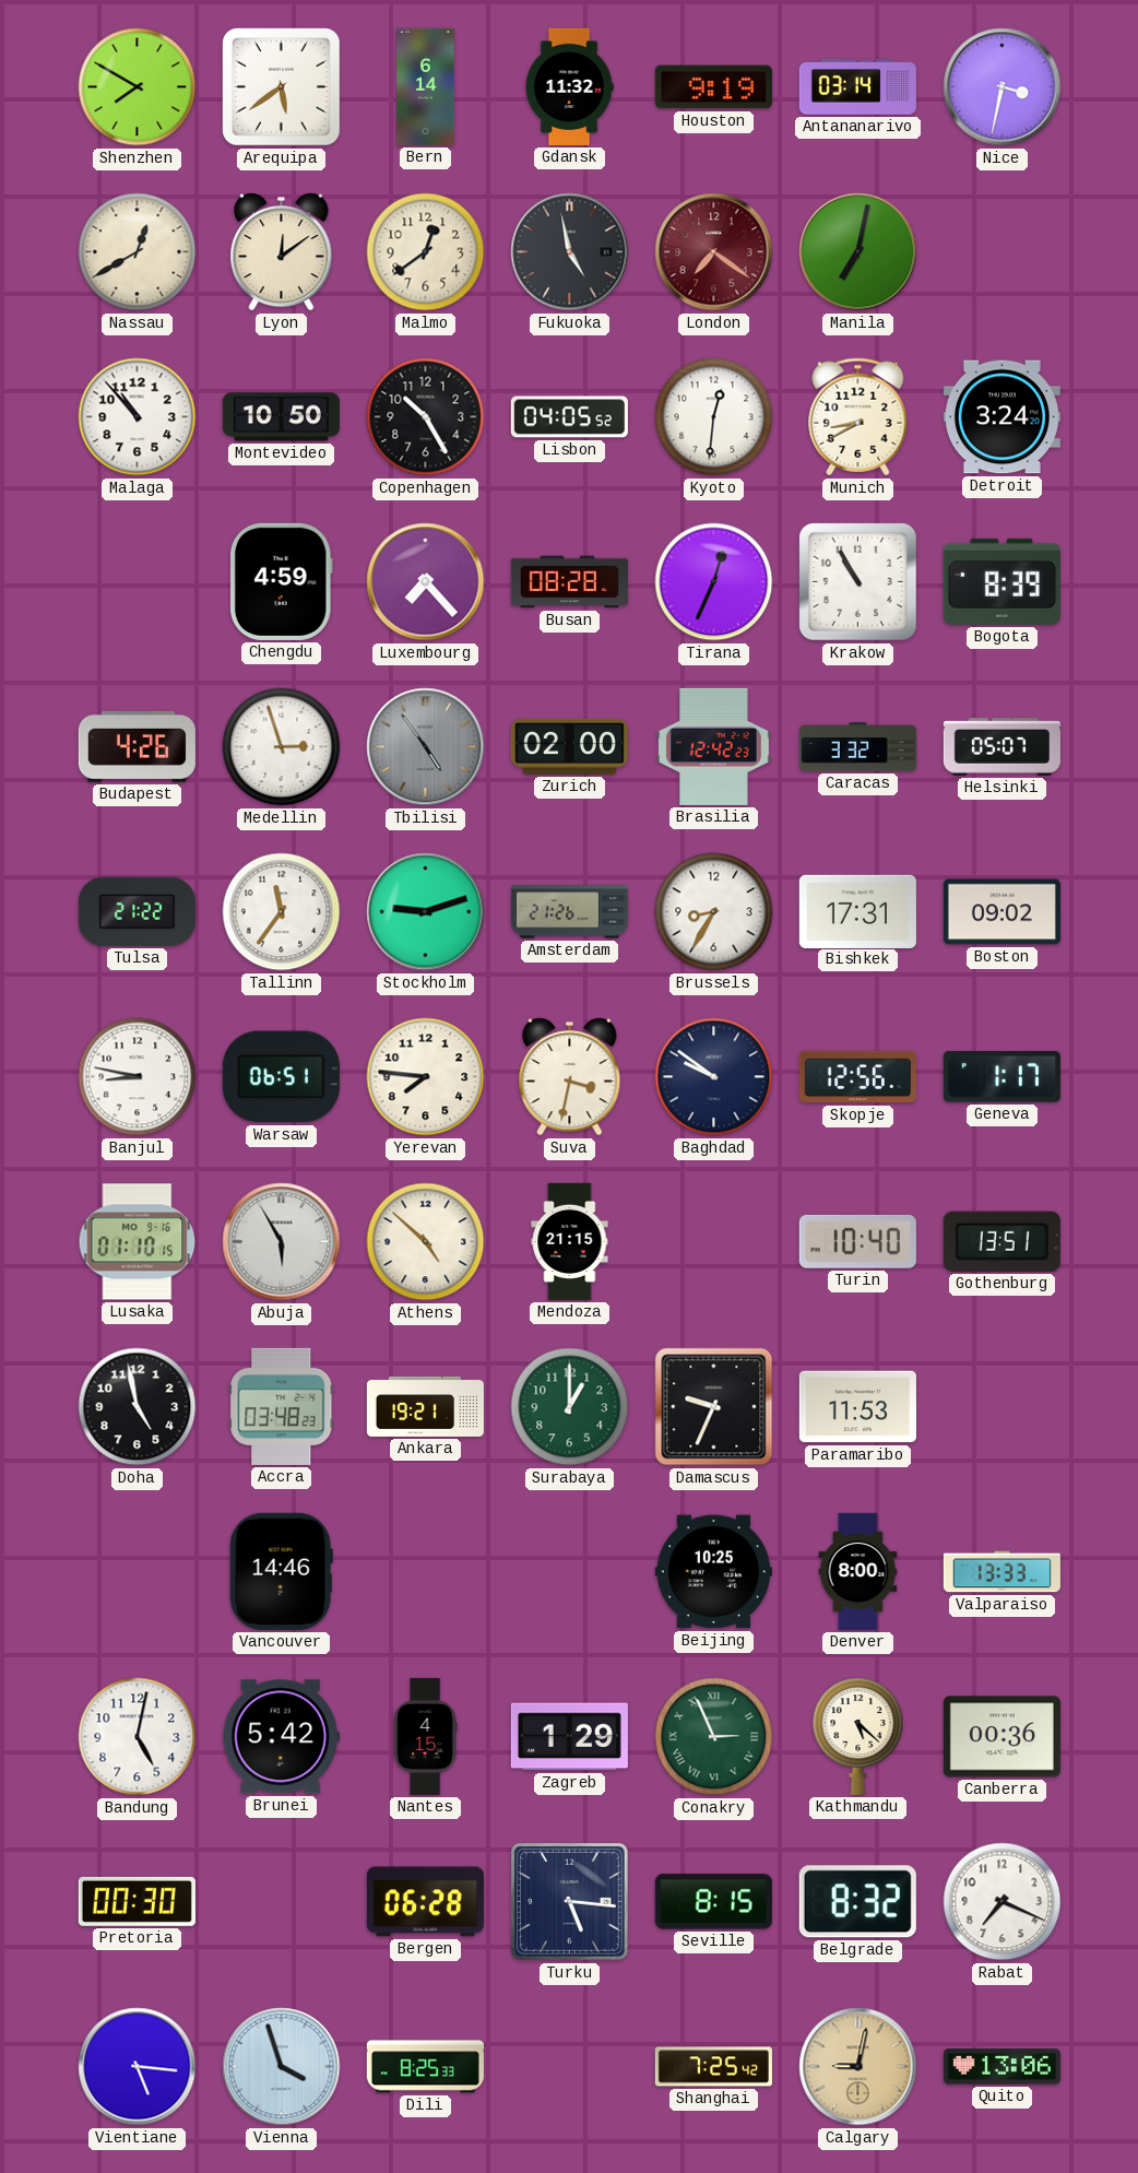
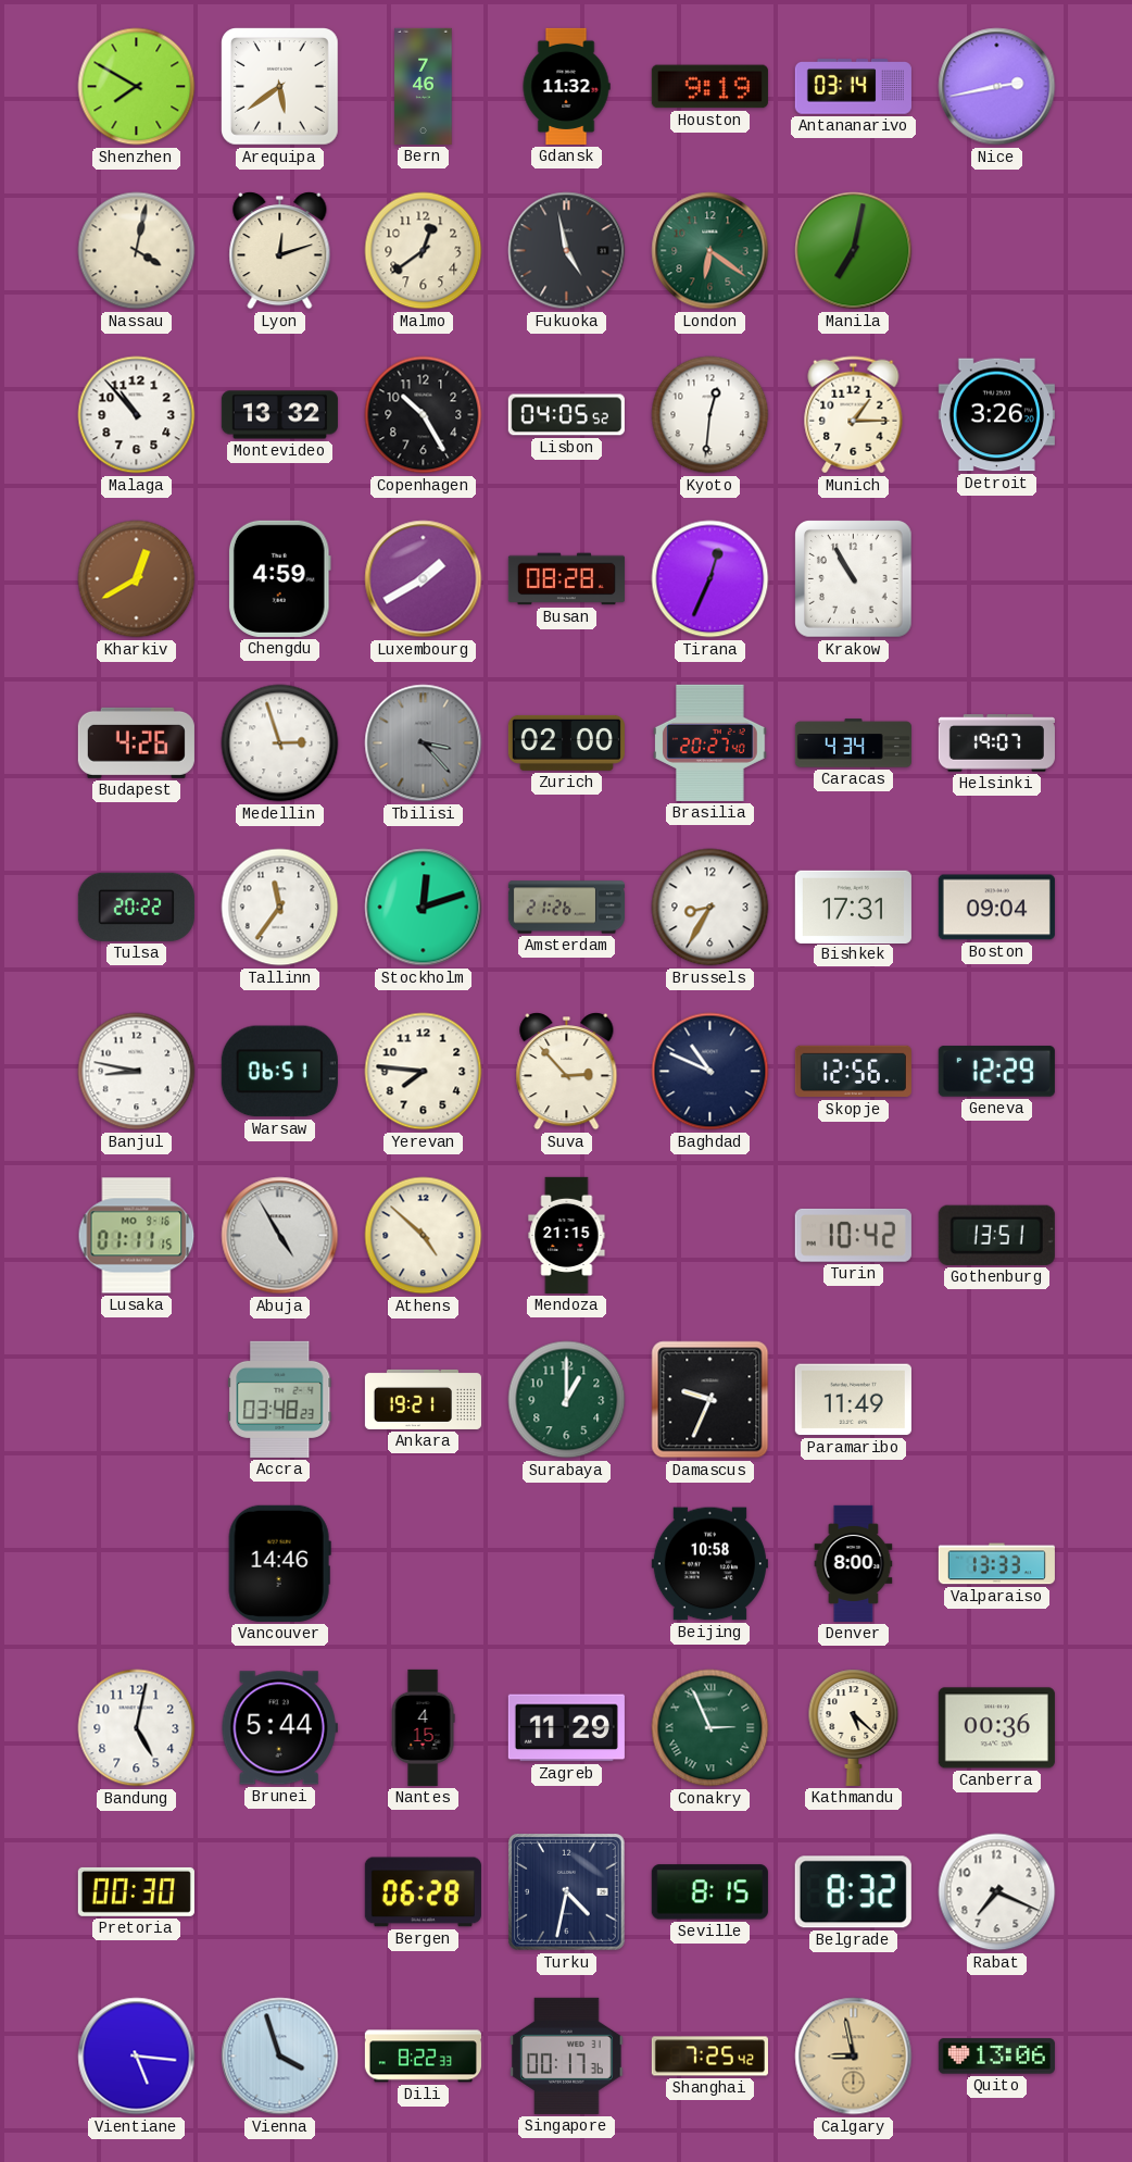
Bern: 6:14 -> 7:46
Nice: 3:32 -> 2:43
Nassau: 12:40 -> 4:02
Lyon: 12:09 -> 12:12
London: 7:21 -> 6:21
London dial: burgundy -> green
Montevideo: 10:50 -> 13:32
Munich: 8:40 -> 1:15
Detroit: 3:24 -> 3:26
Kharkiv: none -> 12:40
Luxembourg: 7:23 -> 1:40
Bogota: 8:39 -> none
Tbilisi: 4:54 -> 3:23
Brasilia: 12:42 -> 20:27
Caracas: 3:32 -> 4:34
Helsinki: 05:07 -> 19:07
Tulsa: 21:22 -> 20:22
Stockholm: 9:12 -> 12:12
Boston: 09:02 -> 09:04
Suva: 3:32 -> 2:53
Baghdad: 9:51 -> 10:49
Geneva: 1:17 -> 12:29
Lusaka: 01:10 -> 01:11
Abuja: 5:55 -> 4:55
Turin: 10:40 -> 10:42
Doha: 4:58 -> none
Paramaribo: 11:53 -> 11:49
Beijing: 10:25 -> 10:58
Brunei: 5:42 -> 5:44
Zagreb: 1:29 -> 11:29
Turku: 5:16 -> 4:32
Dili: 8:25 -> 8:22
Singapore: none -> 00:17
Calgary: 9:02 -> 8:58
